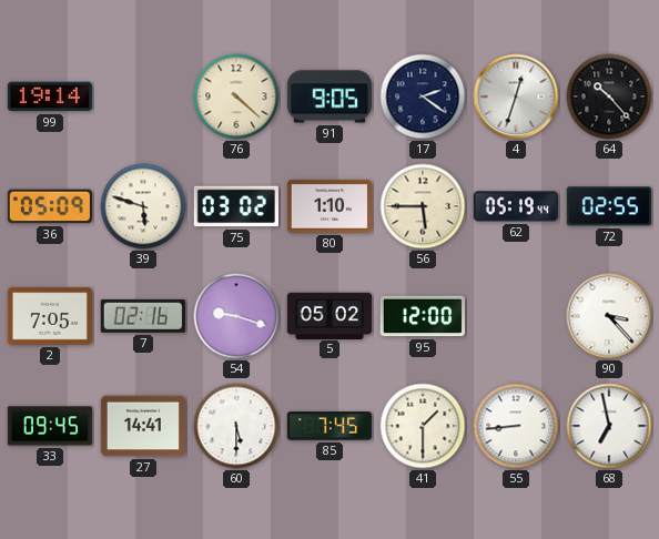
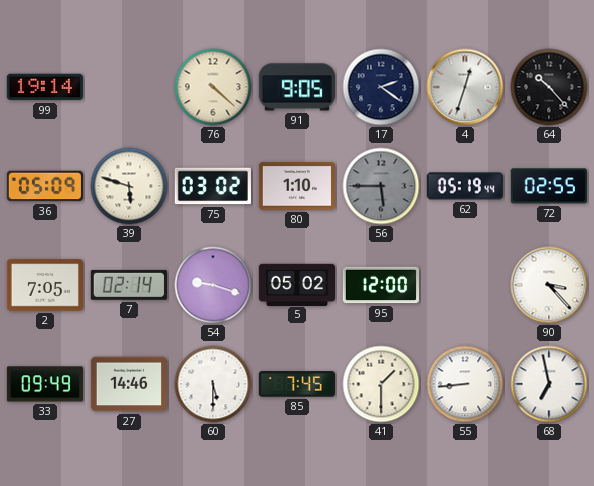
56 dial: cream -> grey
7: 02:16 -> 02:14
33: 09:45 -> 09:49
27: 14:41 -> 14:46
